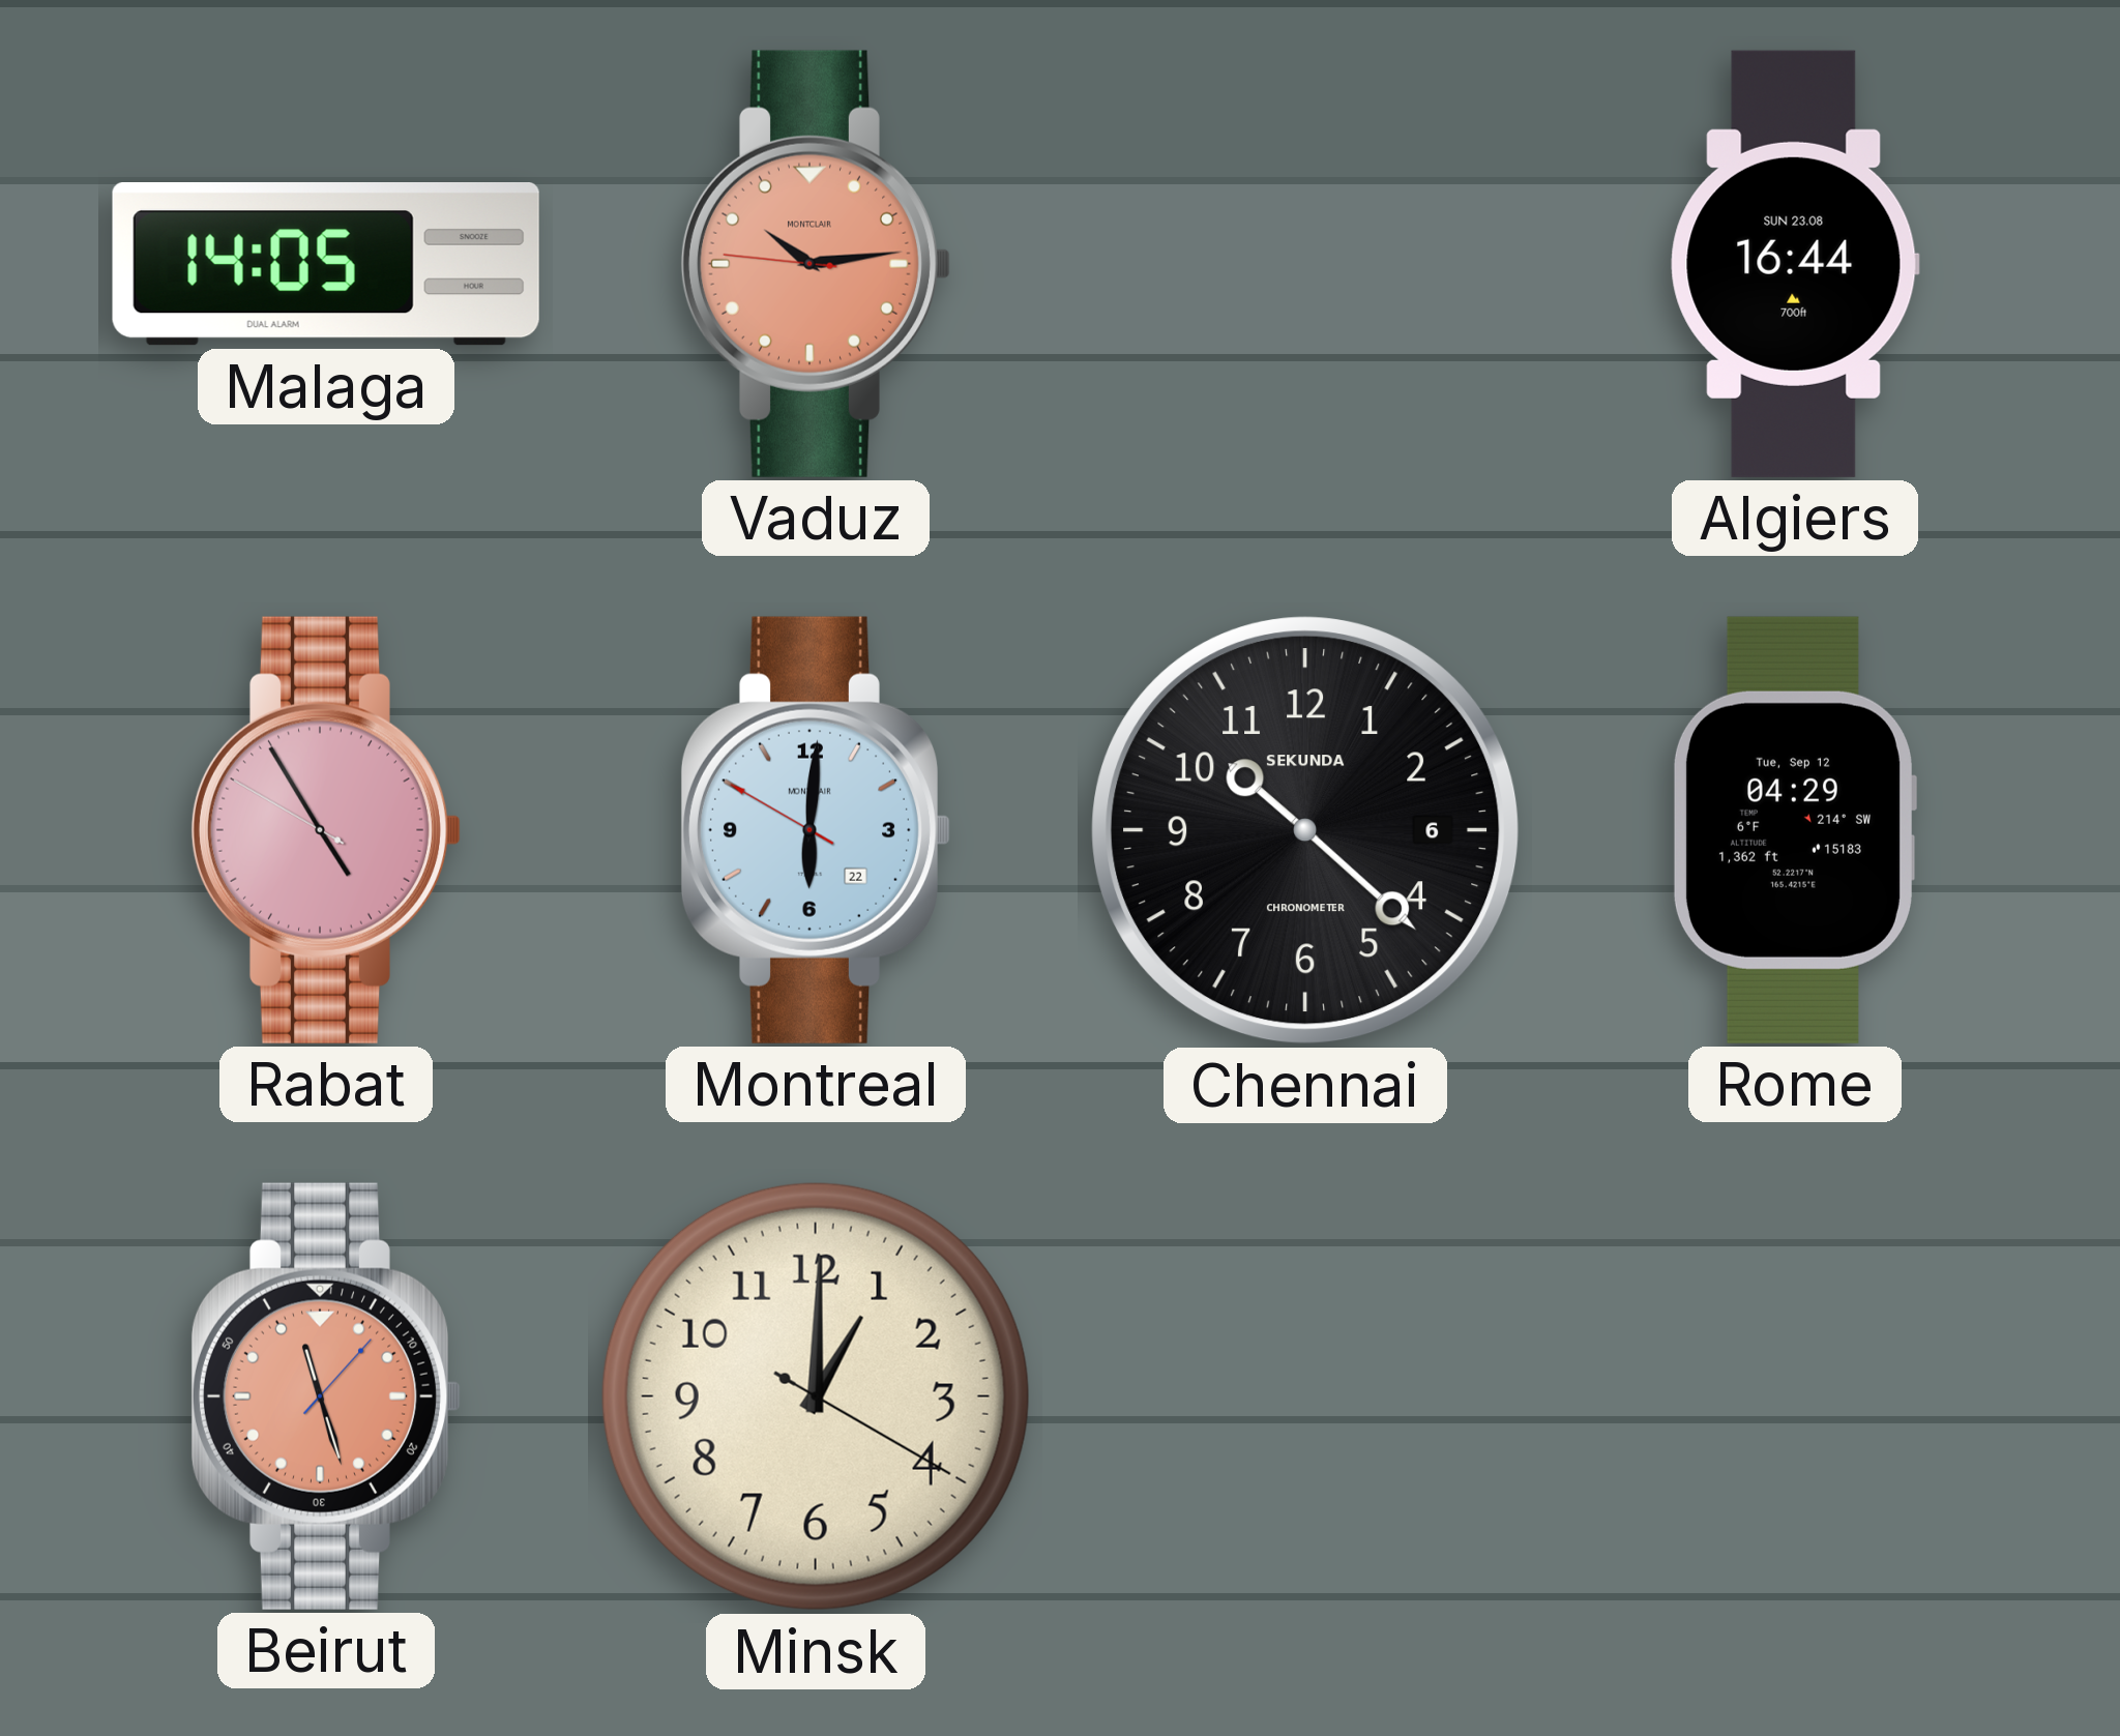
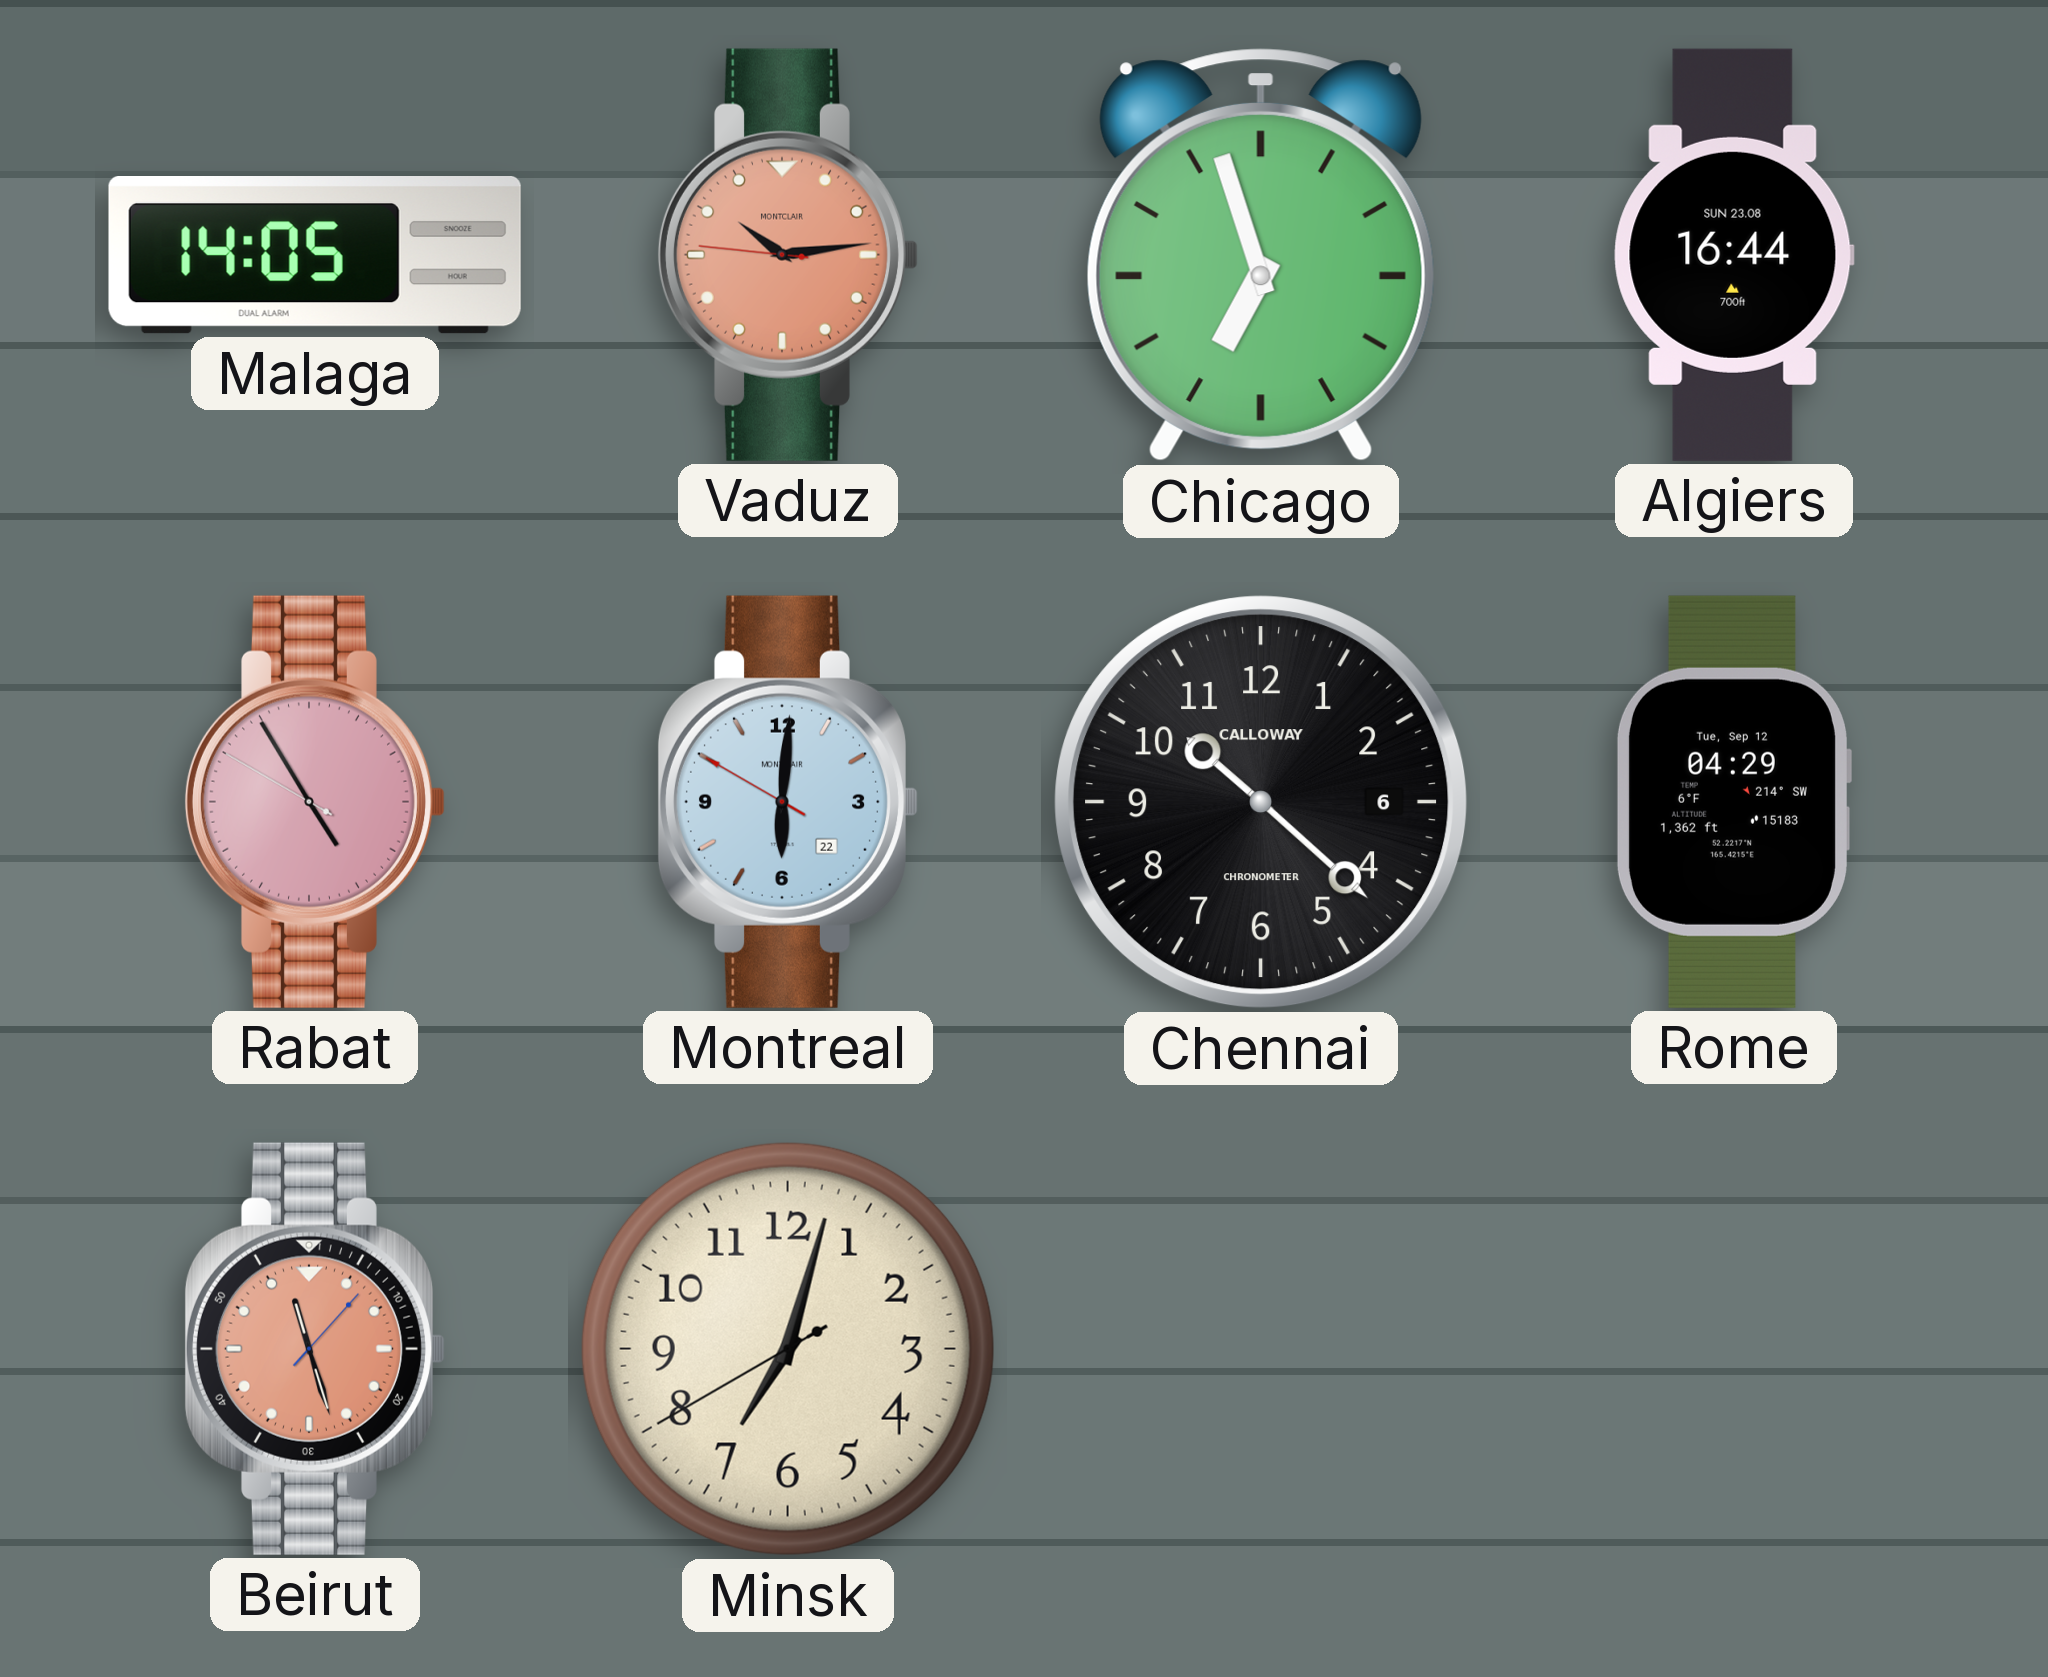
Chicago: none -> 6:57
Chennai brand: SEKUNDA -> CALLOWAY
Minsk: 1:00 -> 7:02
